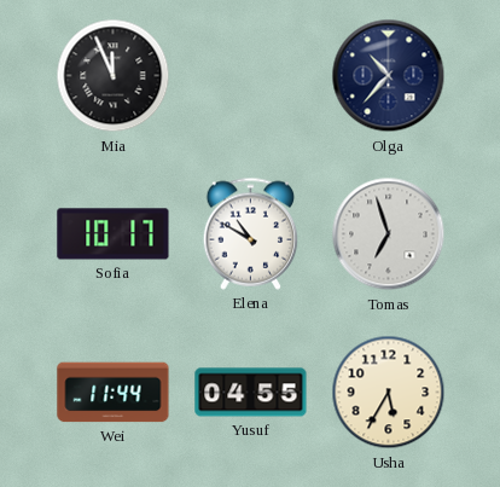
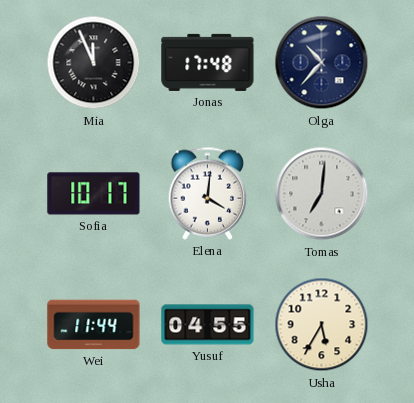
Jonas: none -> 17:48
Elena: 10:50 -> 4:01
Tomas: 6:57 -> 7:01
